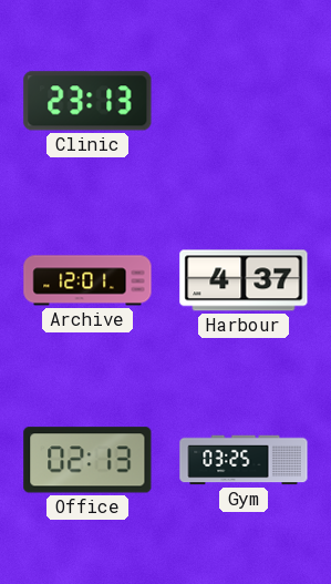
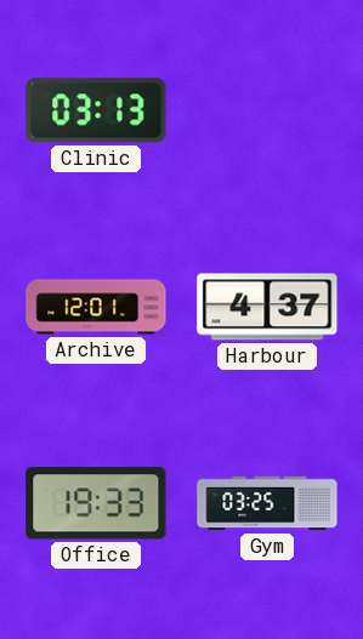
Clinic: 23:13 -> 03:13
Office: 02:13 -> 19:33
